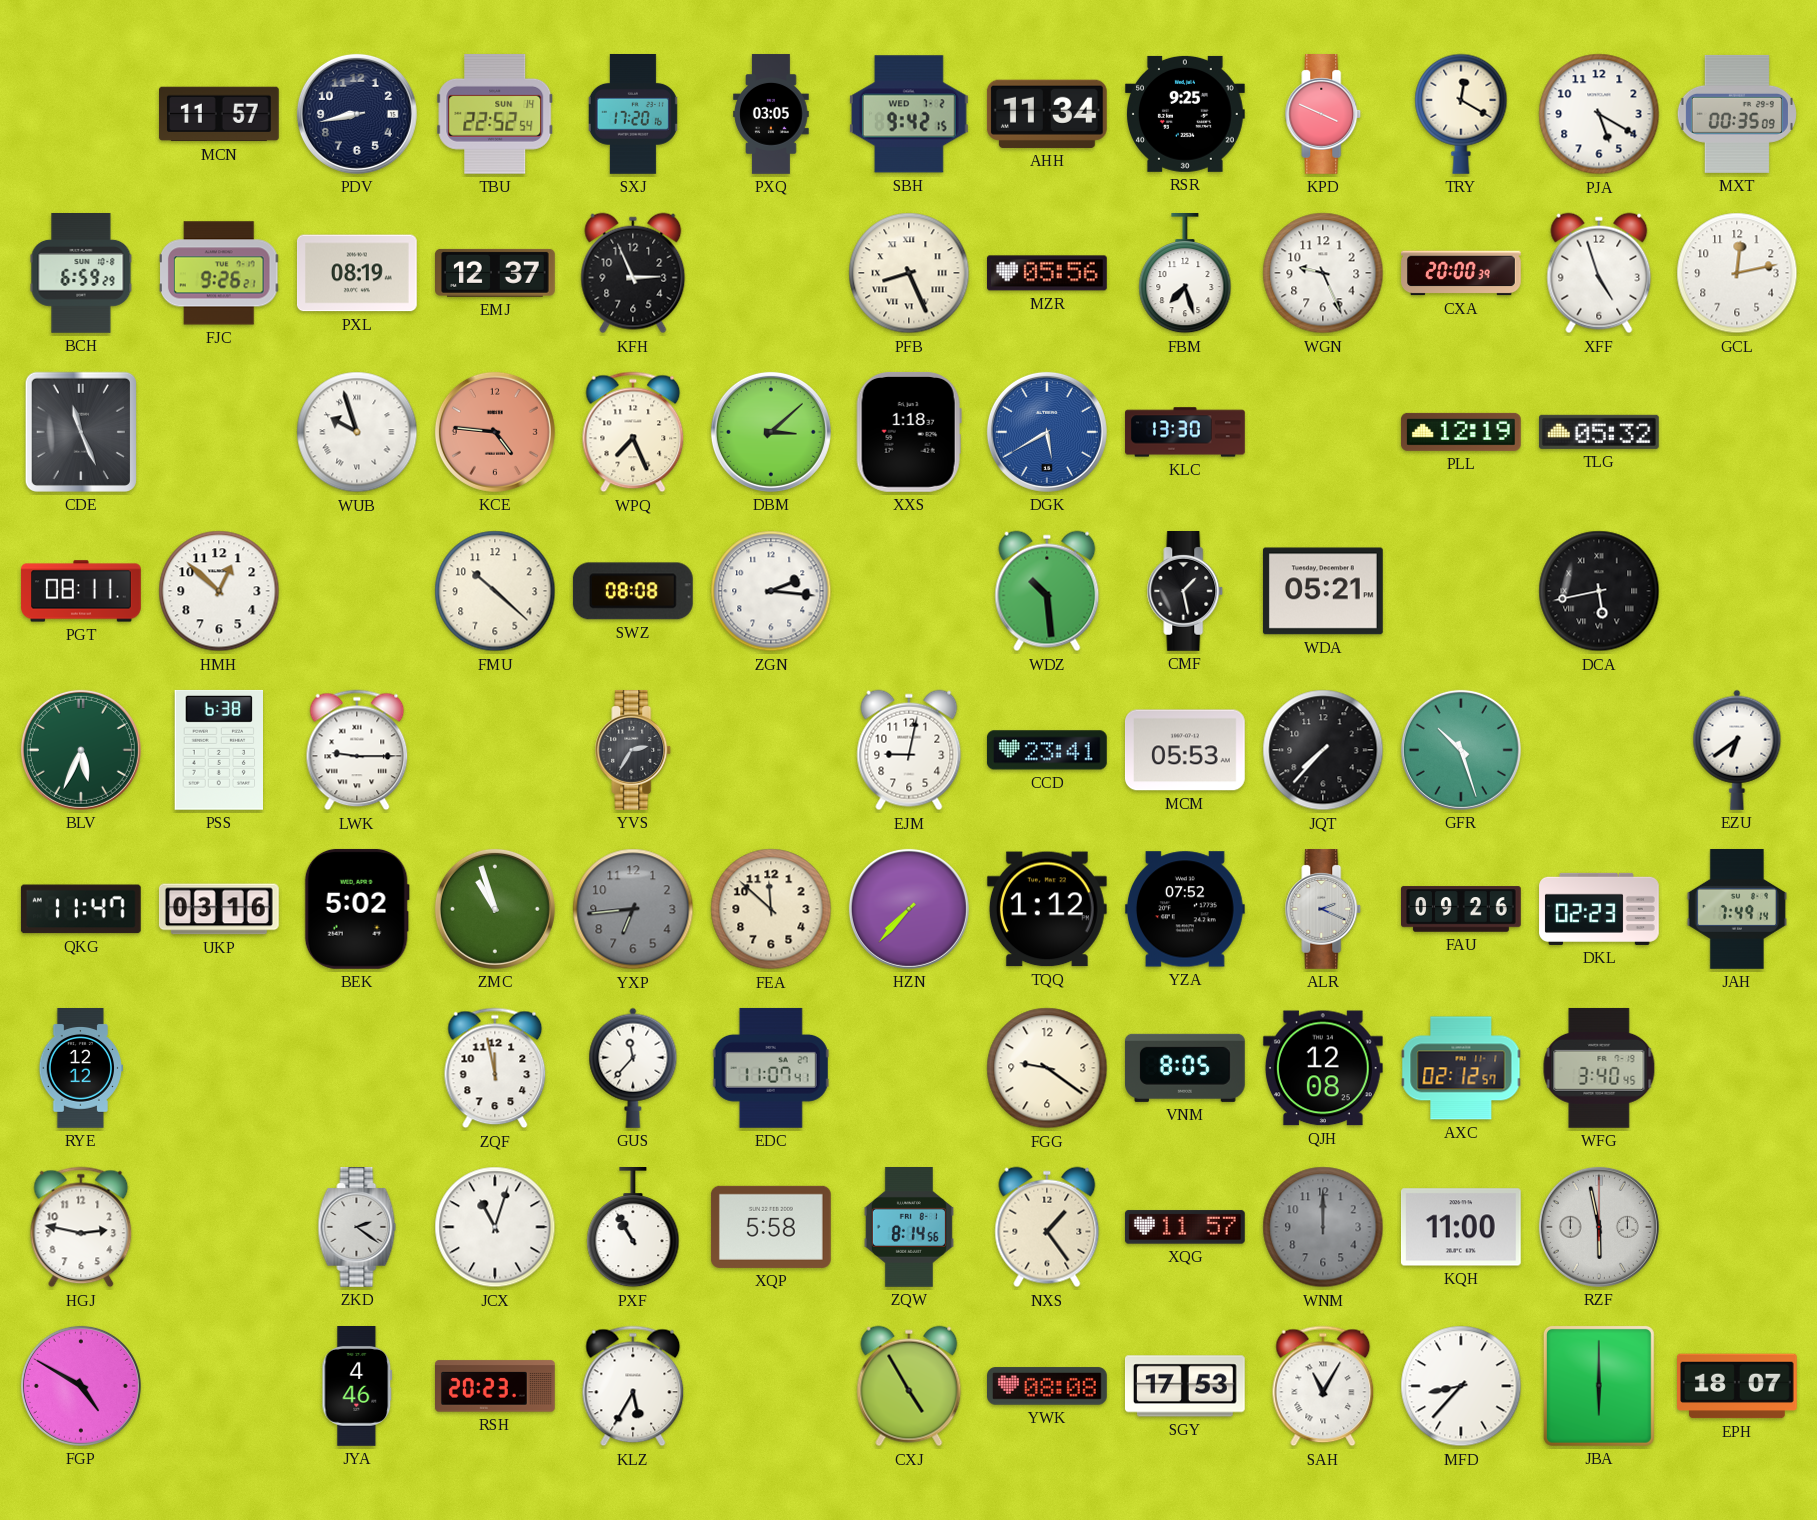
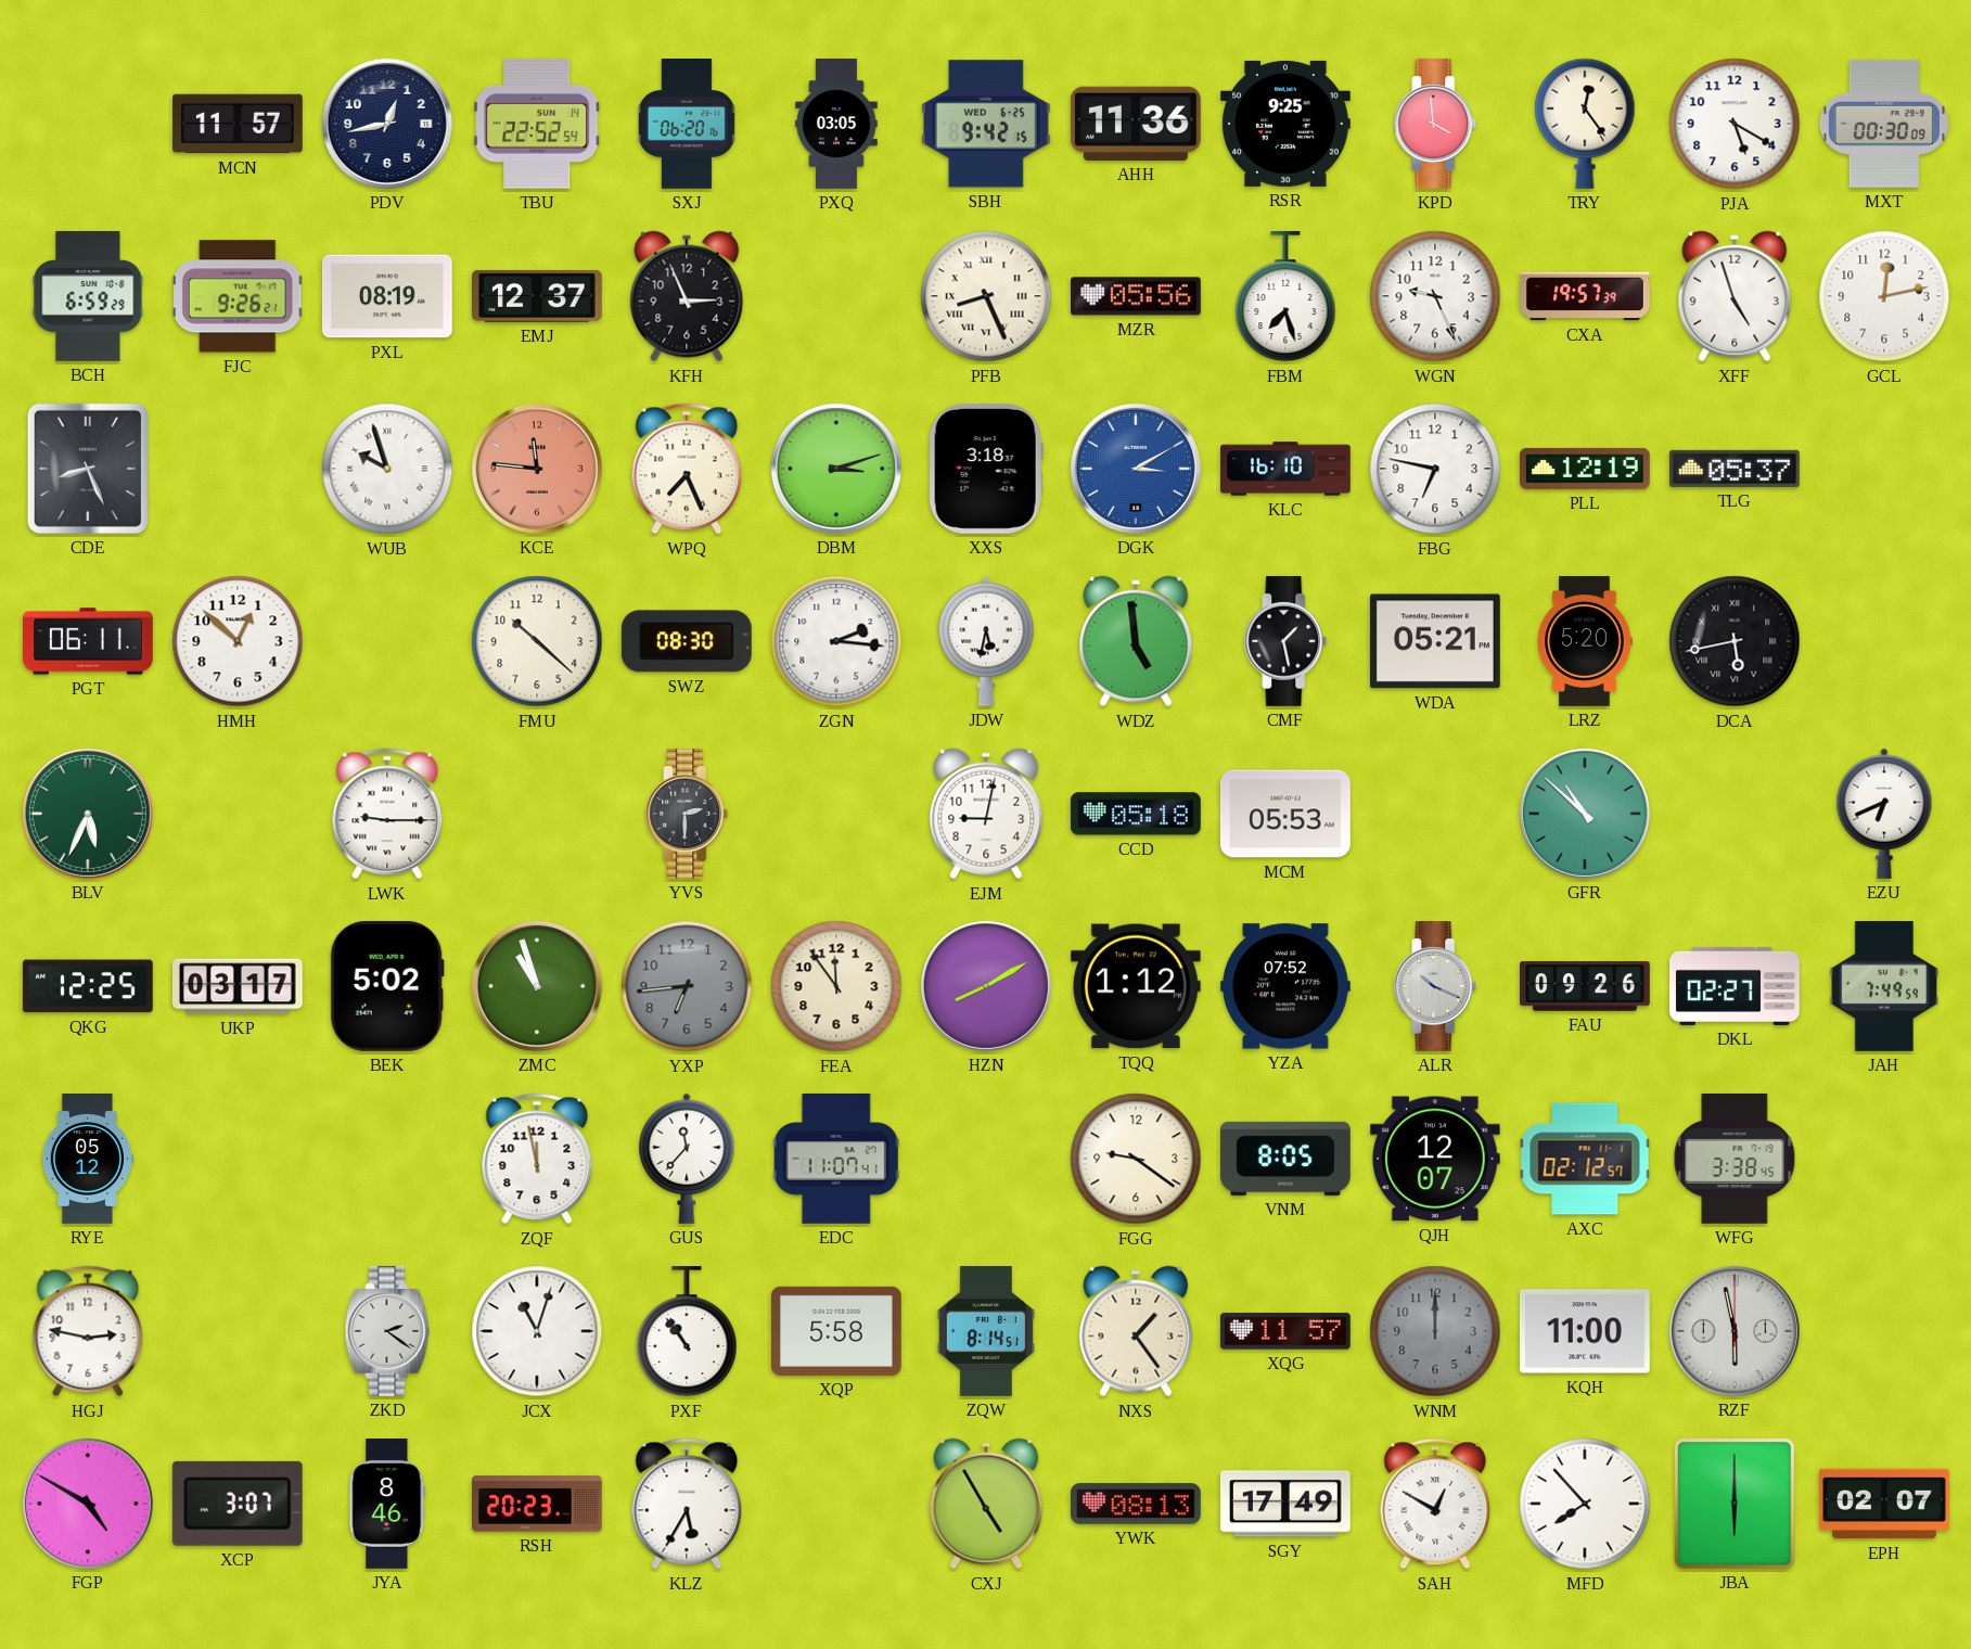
PDV: 8:43 -> 12:43
SXJ: 17:20 -> 06:20
SBH date: WED 7-2 -> WED 6-25
AHH: 11:34 -> 11:36
KPD: 3:49 -> 3:59
TRY: 12:20 -> 12:24
MXT: 00:35 -> 00:30
CXA: 20:00 -> 19:57
CDE: 11:26 -> 8:26
KCE: 4:46 -> 11:46
DBM: 3:08 -> 3:12
XXS: 1:18 -> 3:18
DGK: 5:40 -> 3:10
KLC: 13:30 -> 16:10
FBG: none -> 6:47
TLG: 05:32 -> 05:37
PGT: 08:11 -> 06:11
SWZ: 08:08 -> 08:30
JDW: none -> 5:32
WDZ: 10:29 -> 4:59
LRZ: none -> 5:20
PSS: 6:38 -> none
YVS: 2:35 -> 2:30
CCD: 23:41 -> 05:18
JQT: 7:37 -> none
GFR: 10:27 -> 10:52
EZU: 6:39 -> 6:41
QKG: 11:47 -> 12:25
UKP: 03:16 -> 03:17
FEA: 11:52 -> 11:54
HZN: 7:37 -> 8:10
ALR: 2:19 -> 10:19
DKL: 02:23 -> 02:27
JAH: 7:49:14 -> 7:49:59
RYE: 12:12 -> 05:12
QJH: 12:08 -> 12:07
WFG: 3:40 -> 3:38
PXF: 10:55 -> 10:54
ZQW: 8:14:56 -> 8:14:51
XCP: none -> 3:07
JYA: 4:46 -> 8:46
YWK: 08:08 -> 08:13
SGY: 17:53 -> 17:49
SAH: 11:05 -> 12:50
MFD: 8:37 -> 7:53
EPH: 18:07 -> 02:07
